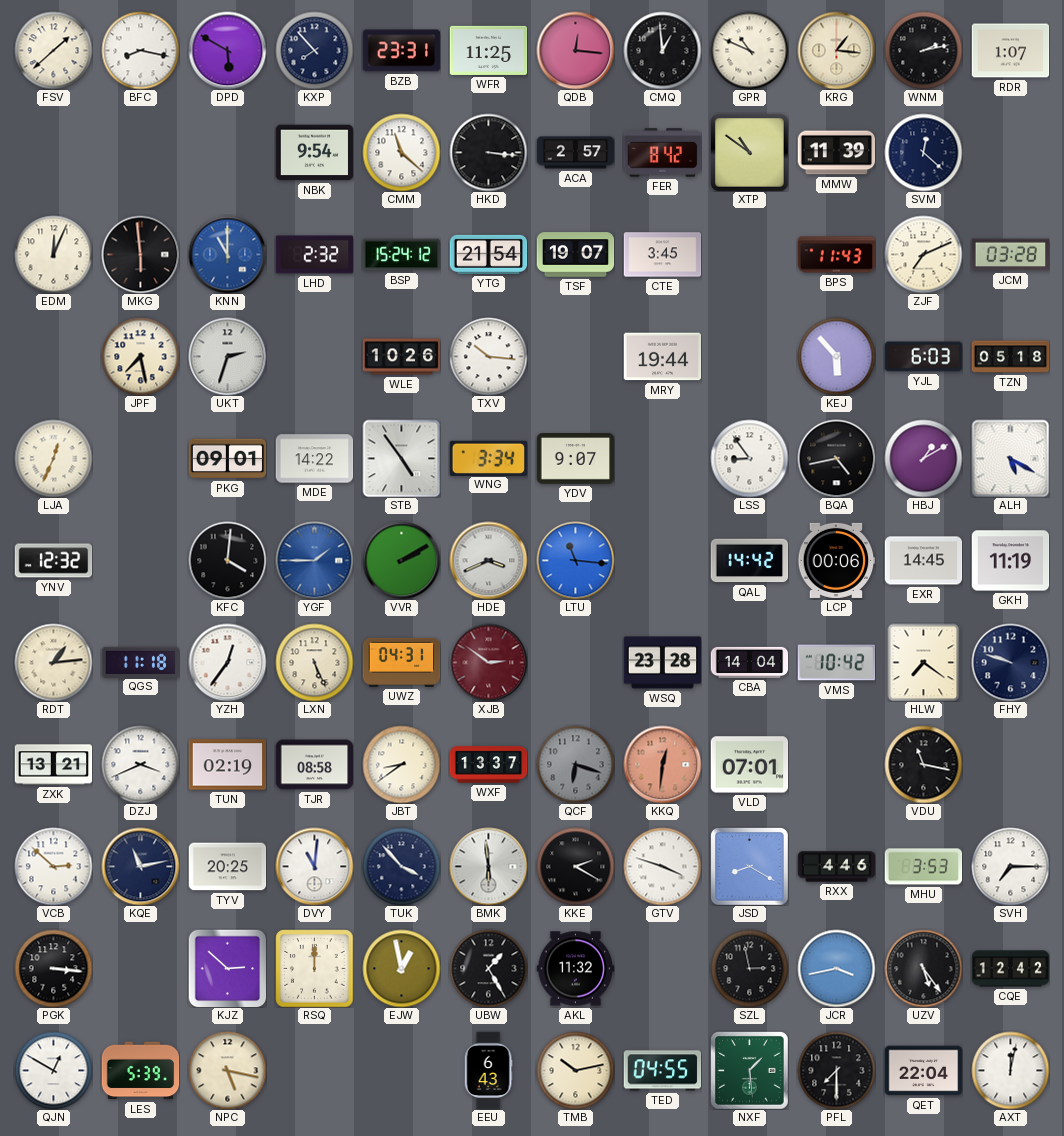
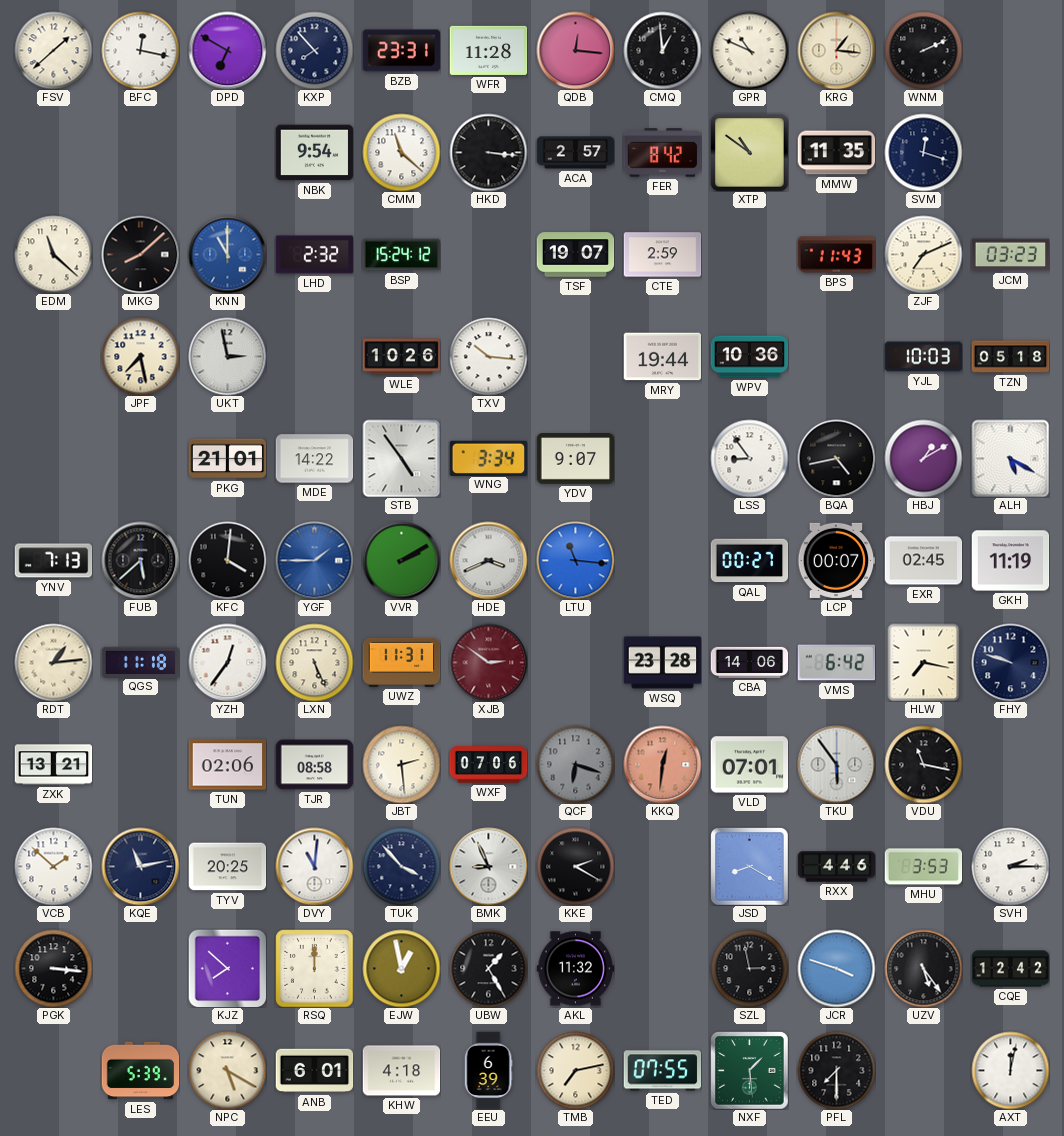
BFC: 8:17 -> 12:17
DPD: 5:50 -> 6:50
WFR: 11:25 -> 11:28
WNM: 2:13 -> 2:11
RDR: 1:07 -> none
MMW: 11:39 -> 11:35
SVM: 12:22 -> 12:18
EDM: 12:04 -> 11:22
MKG: 5:59 -> 8:08
YTG: 21:54 -> none
CTE: 3:45 -> 2:59
JCM: 03:28 -> 03:23
UKT: 2:33 -> 2:58
WPV: none -> 10:36
KEJ: 5:53 -> none
YJL: 6:03 -> 10:03
LJA: 12:34 -> none
PKG: 09:01 -> 21:01
YNV: 12:32 -> 7:13
FUB: none -> 5:38
QAL: 14:42 -> 00:27
LCP: 00:06 -> 00:07
EXR: 14:45 -> 02:45
UWZ: 04:31 -> 11:31
CBA: 14:04 -> 14:06
VMS: 10:42 -> 6:42
HLW: 7:21 -> 7:17
DZJ: 3:41 -> none
TUN: 02:19 -> 02:06
JBT: 8:39 -> 2:29
WXF: 13:37 -> 07:06
TKU: none -> 5:54
VCB: 2:52 -> 1:52
BMK: 5:59 -> 8:56
GTV: 3:48 -> none
SVH: 7:15 -> 2:15
KJZ: 2:52 -> 7:52
JCR: 3:43 -> 3:48
QJN: 12:50 -> none
NPC: 5:17 -> 5:20
ANB: none -> 6:01
KHW: none -> 4:18
EEU: 6:43 -> 6:39
TMB: 10:13 -> 7:13
TED: 04:55 -> 07:55
QET: 22:04 -> none
